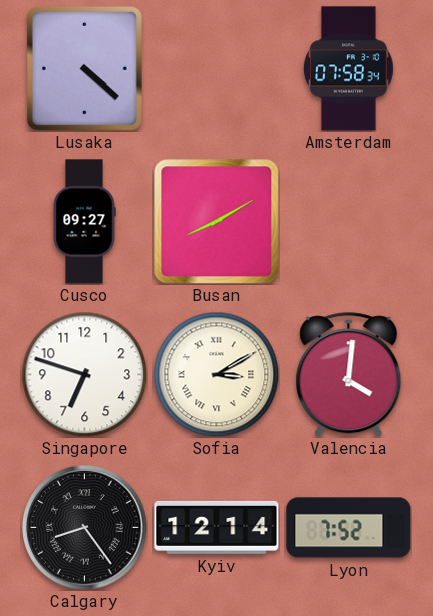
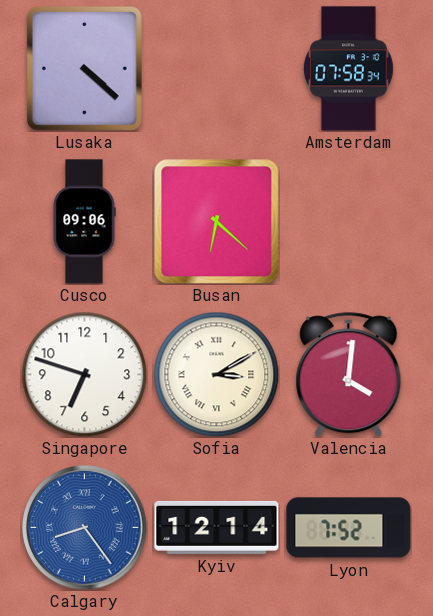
Cusco: 09:27 -> 09:06
Busan: 8:10 -> 6:22
Calgary dial: black -> blue
